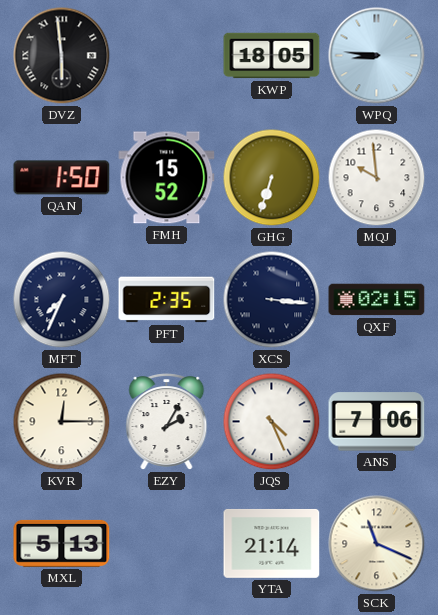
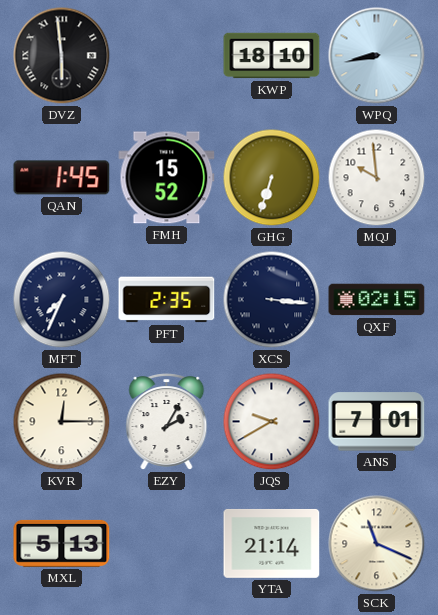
KWP: 18:05 -> 18:10
WPQ: 8:46 -> 8:43
QAN: 1:50 -> 1:45
JQS: 4:26 -> 9:40
ANS: 7:06 -> 7:01
